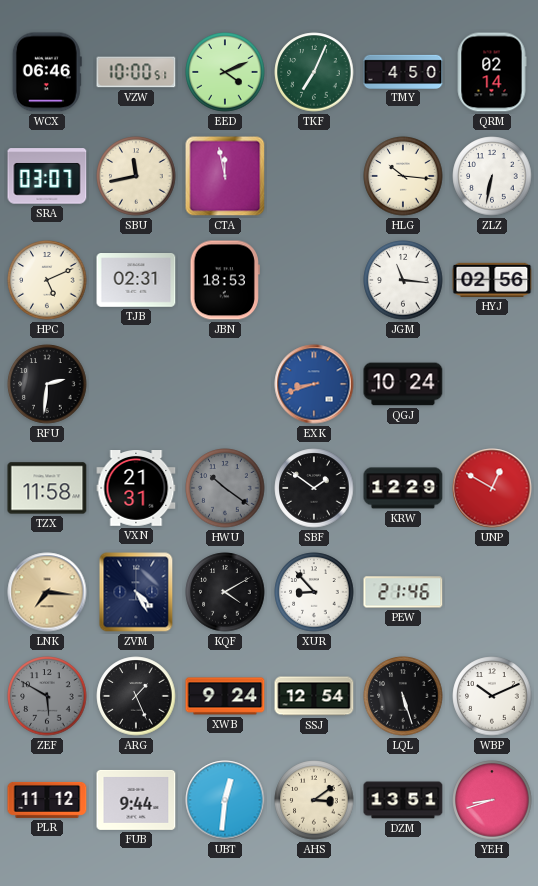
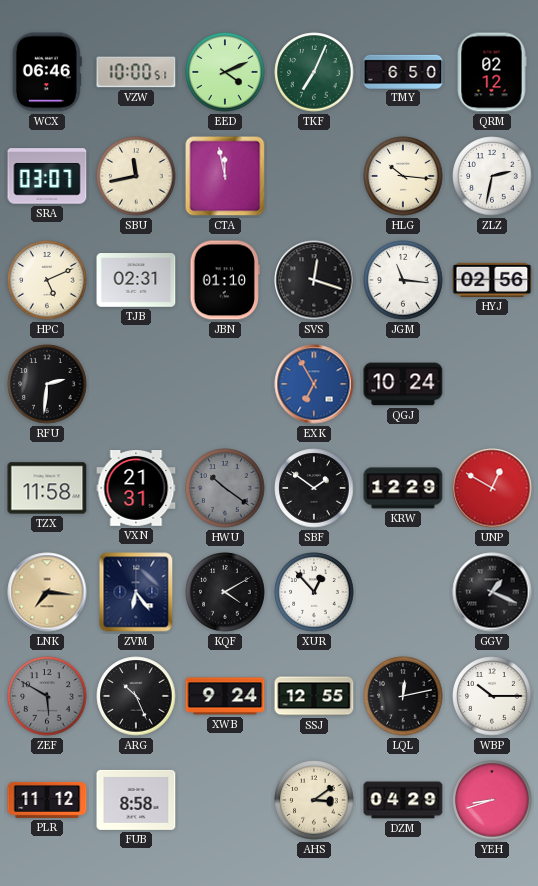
TMY: 4:50 -> 6:50
QRM: 02:14 -> 02:12
ZLZ: 6:32 -> 2:32
JBN: 18:53 -> 01:10
SVS: none -> 12:18
EXK: 8:42 -> 6:55
ZVM: 4:25 -> 6:24
XUR: 8:53 -> 12:53
PEW: 21:46 -> none
GGV: none -> 1:19
ARG: 1:26 -> 10:26
SSJ: 12:54 -> 12:55
LQL: 5:27 -> 12:13
WBP: 10:11 -> 10:15
FUB: 9:44 -> 8:58
UBT: 12:31 -> none
DZM: 13:51 -> 04:29
